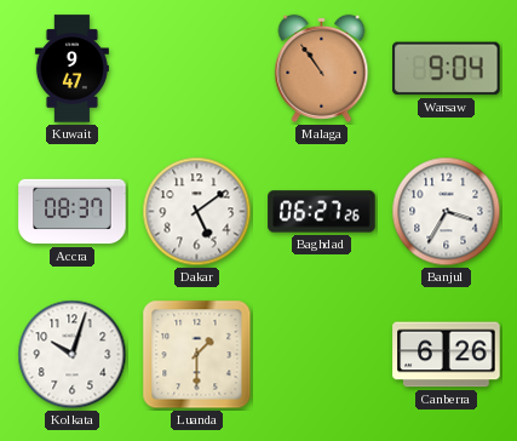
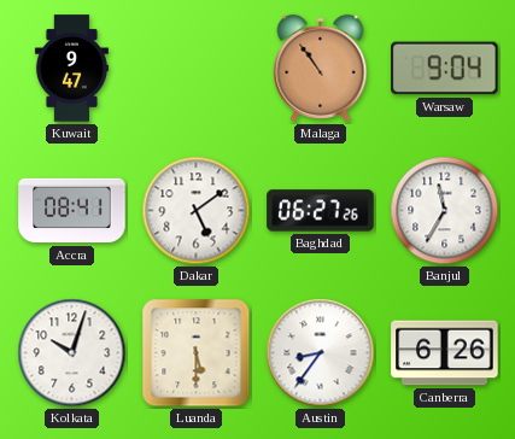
Accra: 08:37 -> 08:41
Banjul: 3:35 -> 11:35
Luanda: 1:30 -> 5:30
Austin: none -> 8:36
